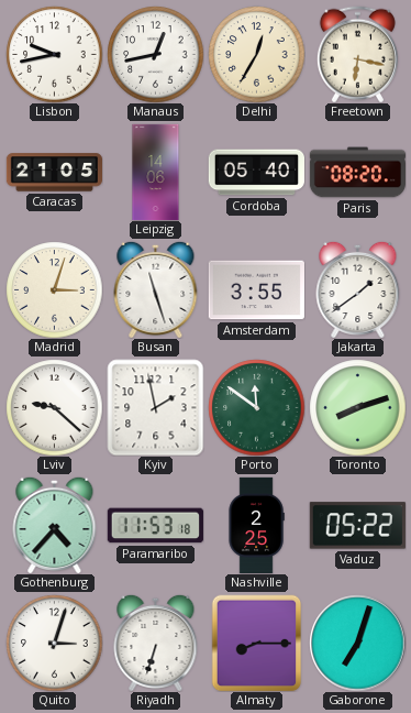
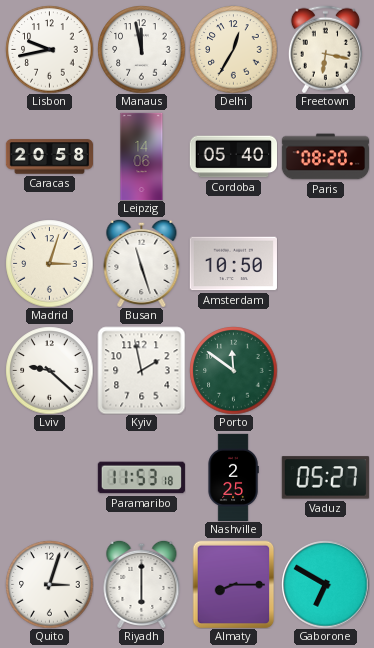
Manaus: 12:43 -> 11:58
Caracas: 21:05 -> 20:58
Amsterdam: 3:55 -> 10:50
Jakarta: 1:39 -> none
Toronto: 8:12 -> none
Gothenburg: 4:37 -> none
Vaduz: 05:22 -> 05:27
Riyadh: 6:33 -> 6:00
Gaborone: 7:03 -> 6:50
